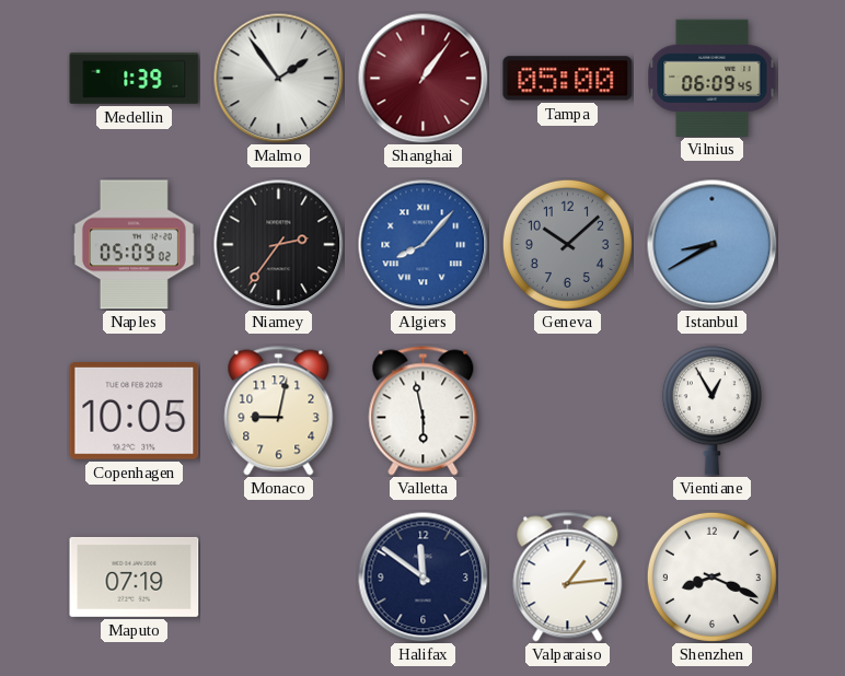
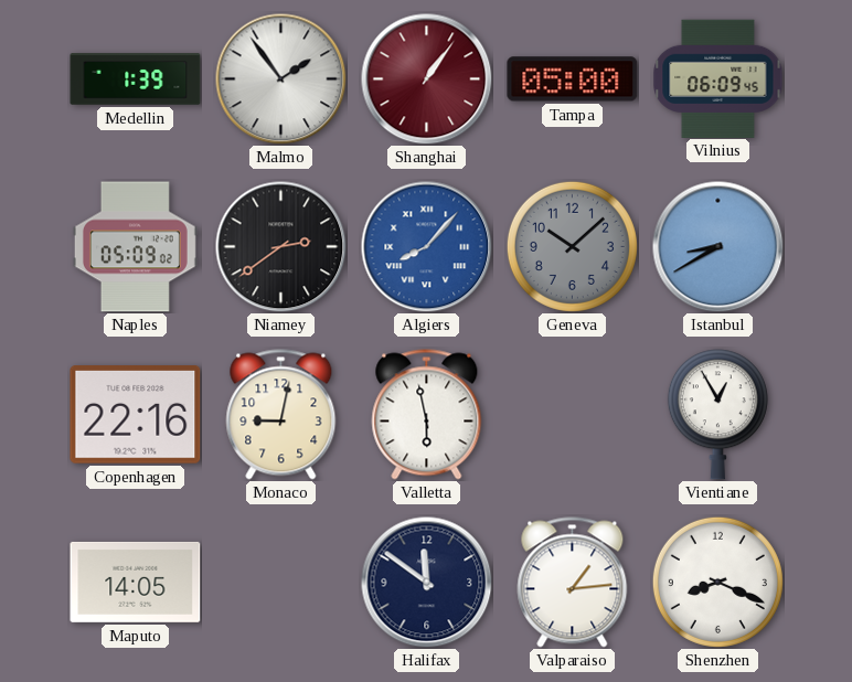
Niamey: 2:36 -> 2:39
Copenhagen: 10:05 -> 22:16
Maputo: 07:19 -> 14:05
